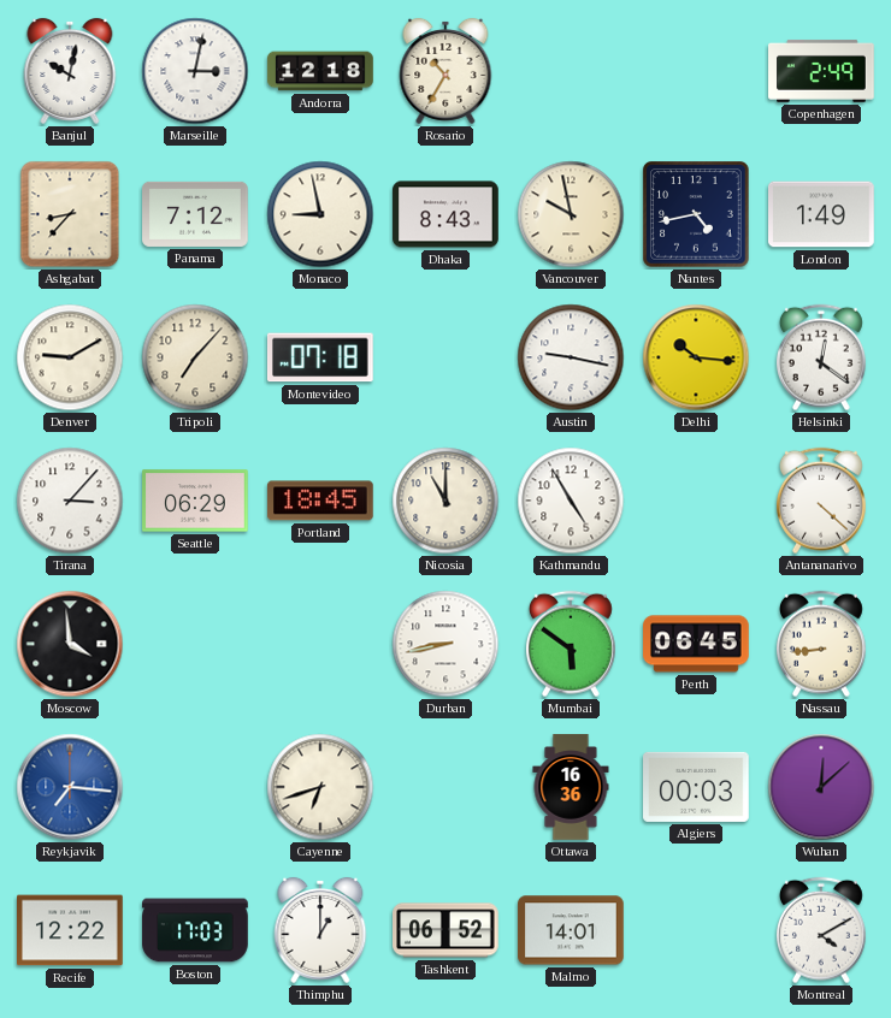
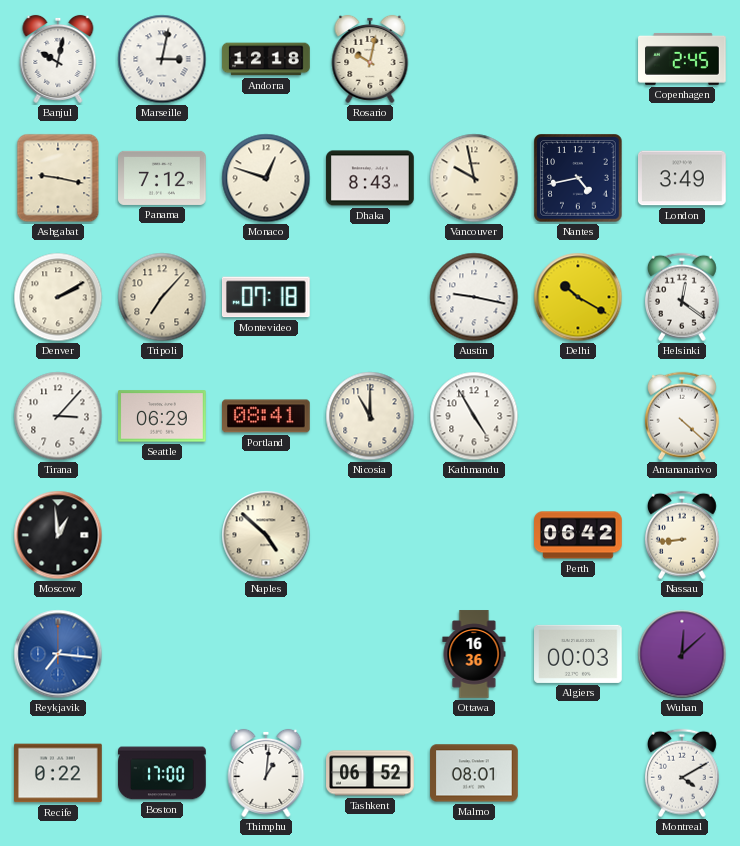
Rosario: 10:35 -> 10:02
Copenhagen: 2:49 -> 2:45
Ashgabat: 8:37 -> 9:17
Monaco: 8:58 -> 12:48
London: 1:49 -> 3:49
Denver: 9:10 -> 2:10
Delhi: 10:16 -> 10:20
Portland: 18:45 -> 08:41
Moscow: 3:59 -> 12:59
Naples: none -> 4:52
Durban: 8:43 -> none
Mumbai: 5:51 -> none
Perth: 06:45 -> 06:42
Cayenne: 6:42 -> none
Recife: 12:22 -> 0:22
Boston: 17:03 -> 17:00
Thimphu: 1:00 -> 1:01
Malmo: 14:01 -> 08:01
